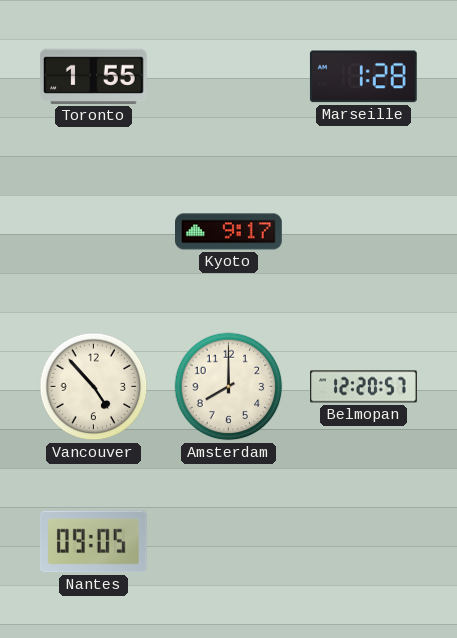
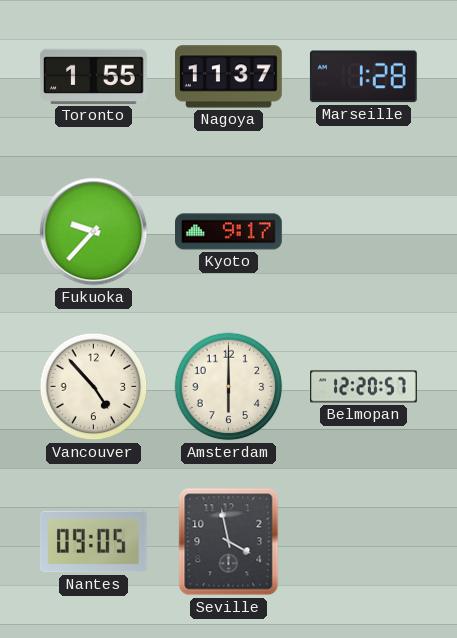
Nagoya: none -> 11:37
Fukuoka: none -> 9:37
Amsterdam: 8:00 -> 6:00
Seville: none -> 3:58
